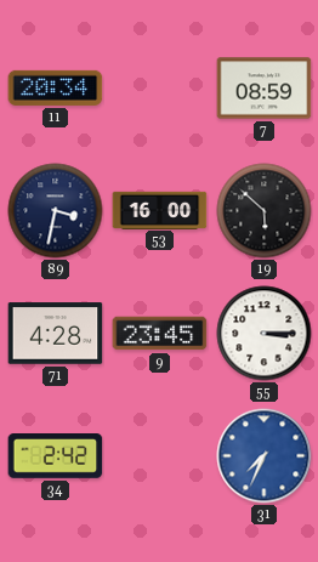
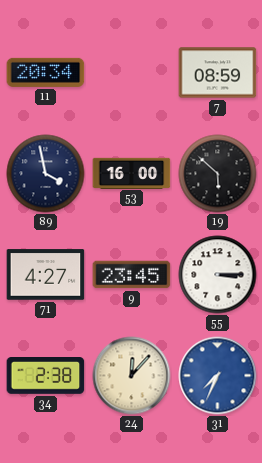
89: 3:32 -> 3:58
71: 4:28 -> 4:27
34: 2:42 -> 2:38
24: none -> 12:07
